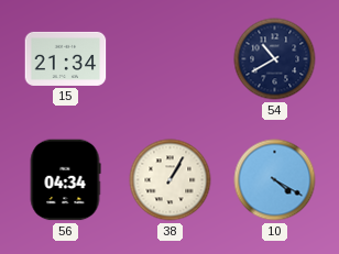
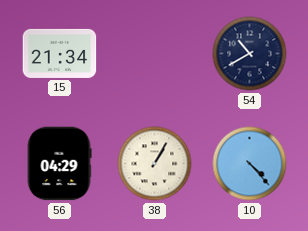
56: 04:34 -> 04:29
10: 4:20 -> 4:23
